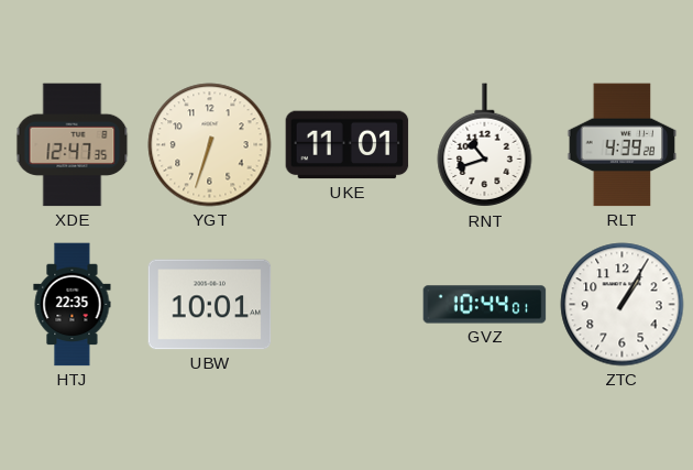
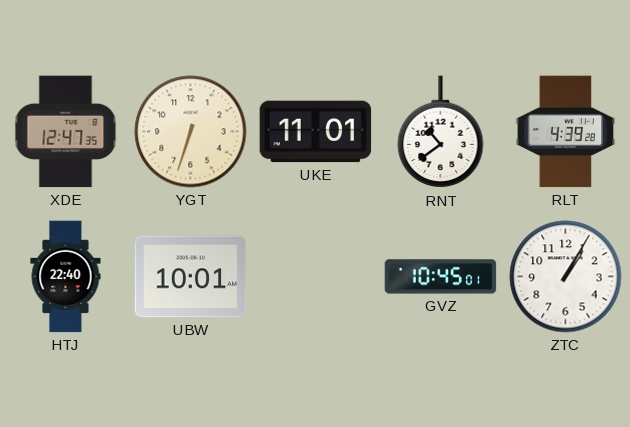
RNT: 10:42 -> 10:39
HTJ: 22:35 -> 22:40
GVZ: 10:44 -> 10:45
